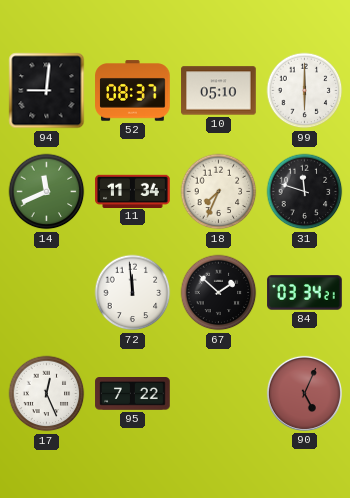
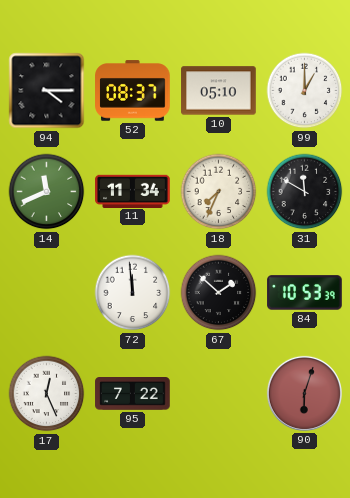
94: 9:01 -> 4:15
99: 6:00 -> 1:00
31: 11:48 -> 11:50
84: 03:34 -> 10:53
90: 5:04 -> 6:03
